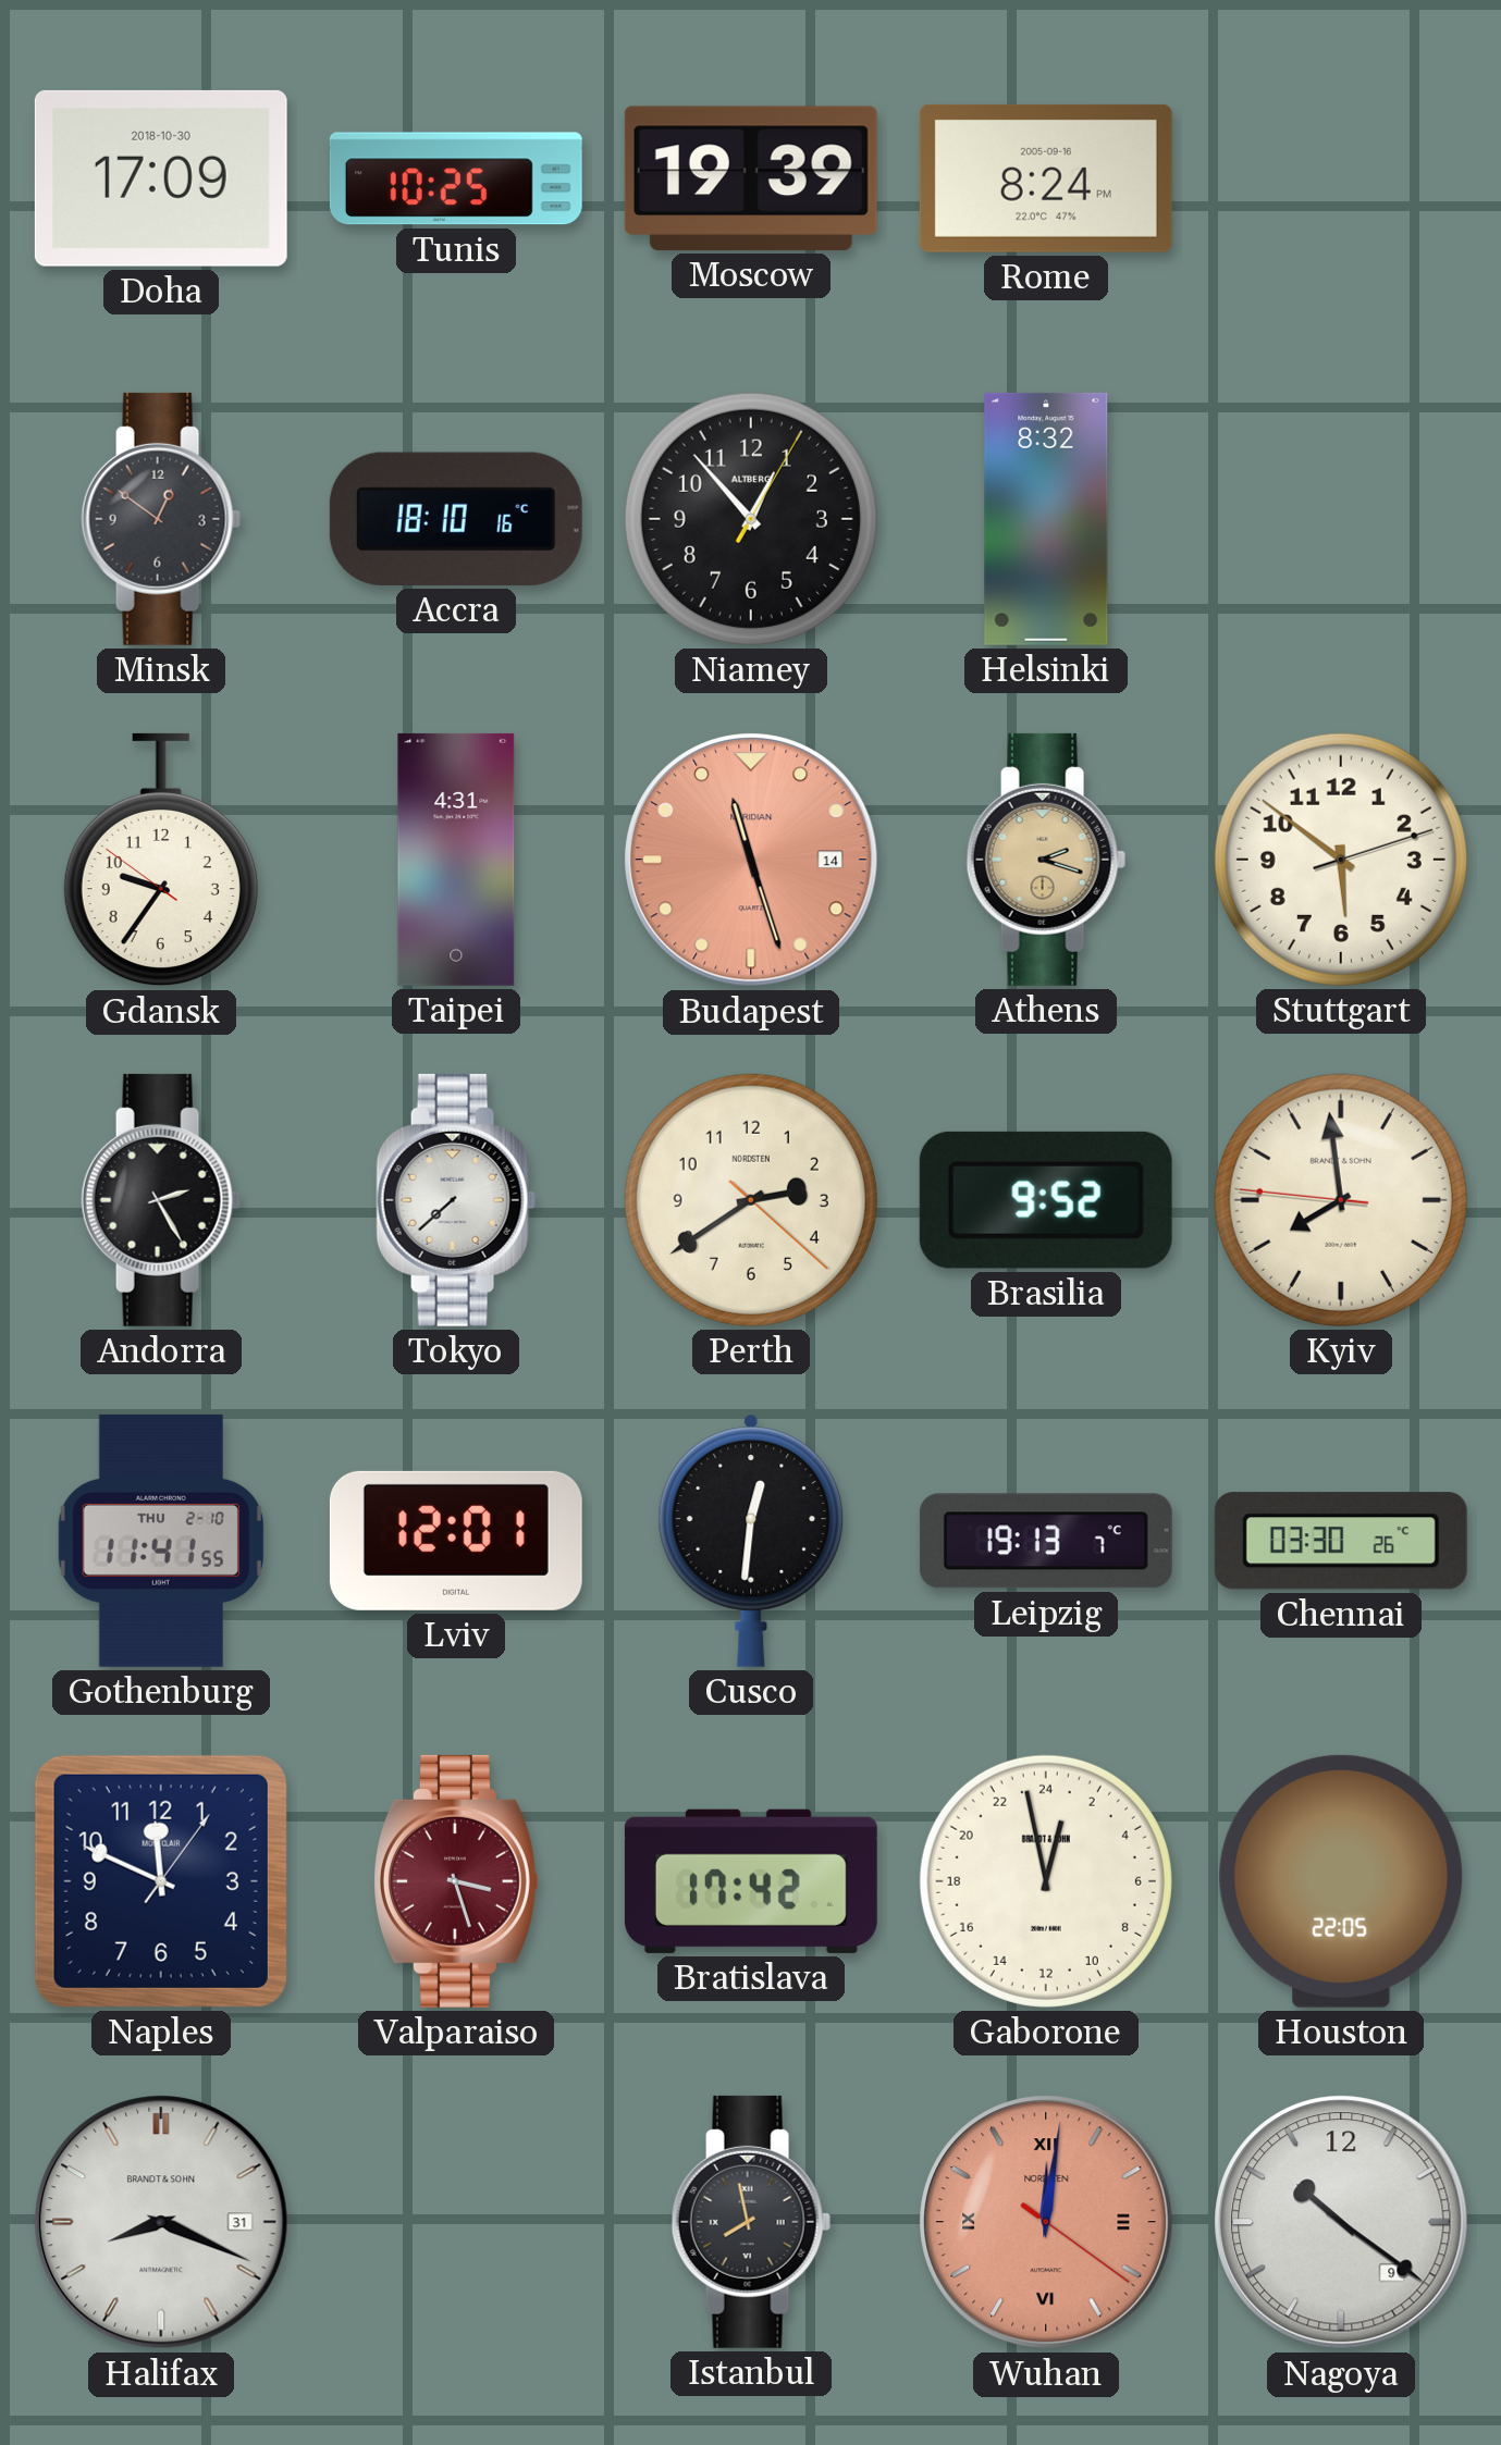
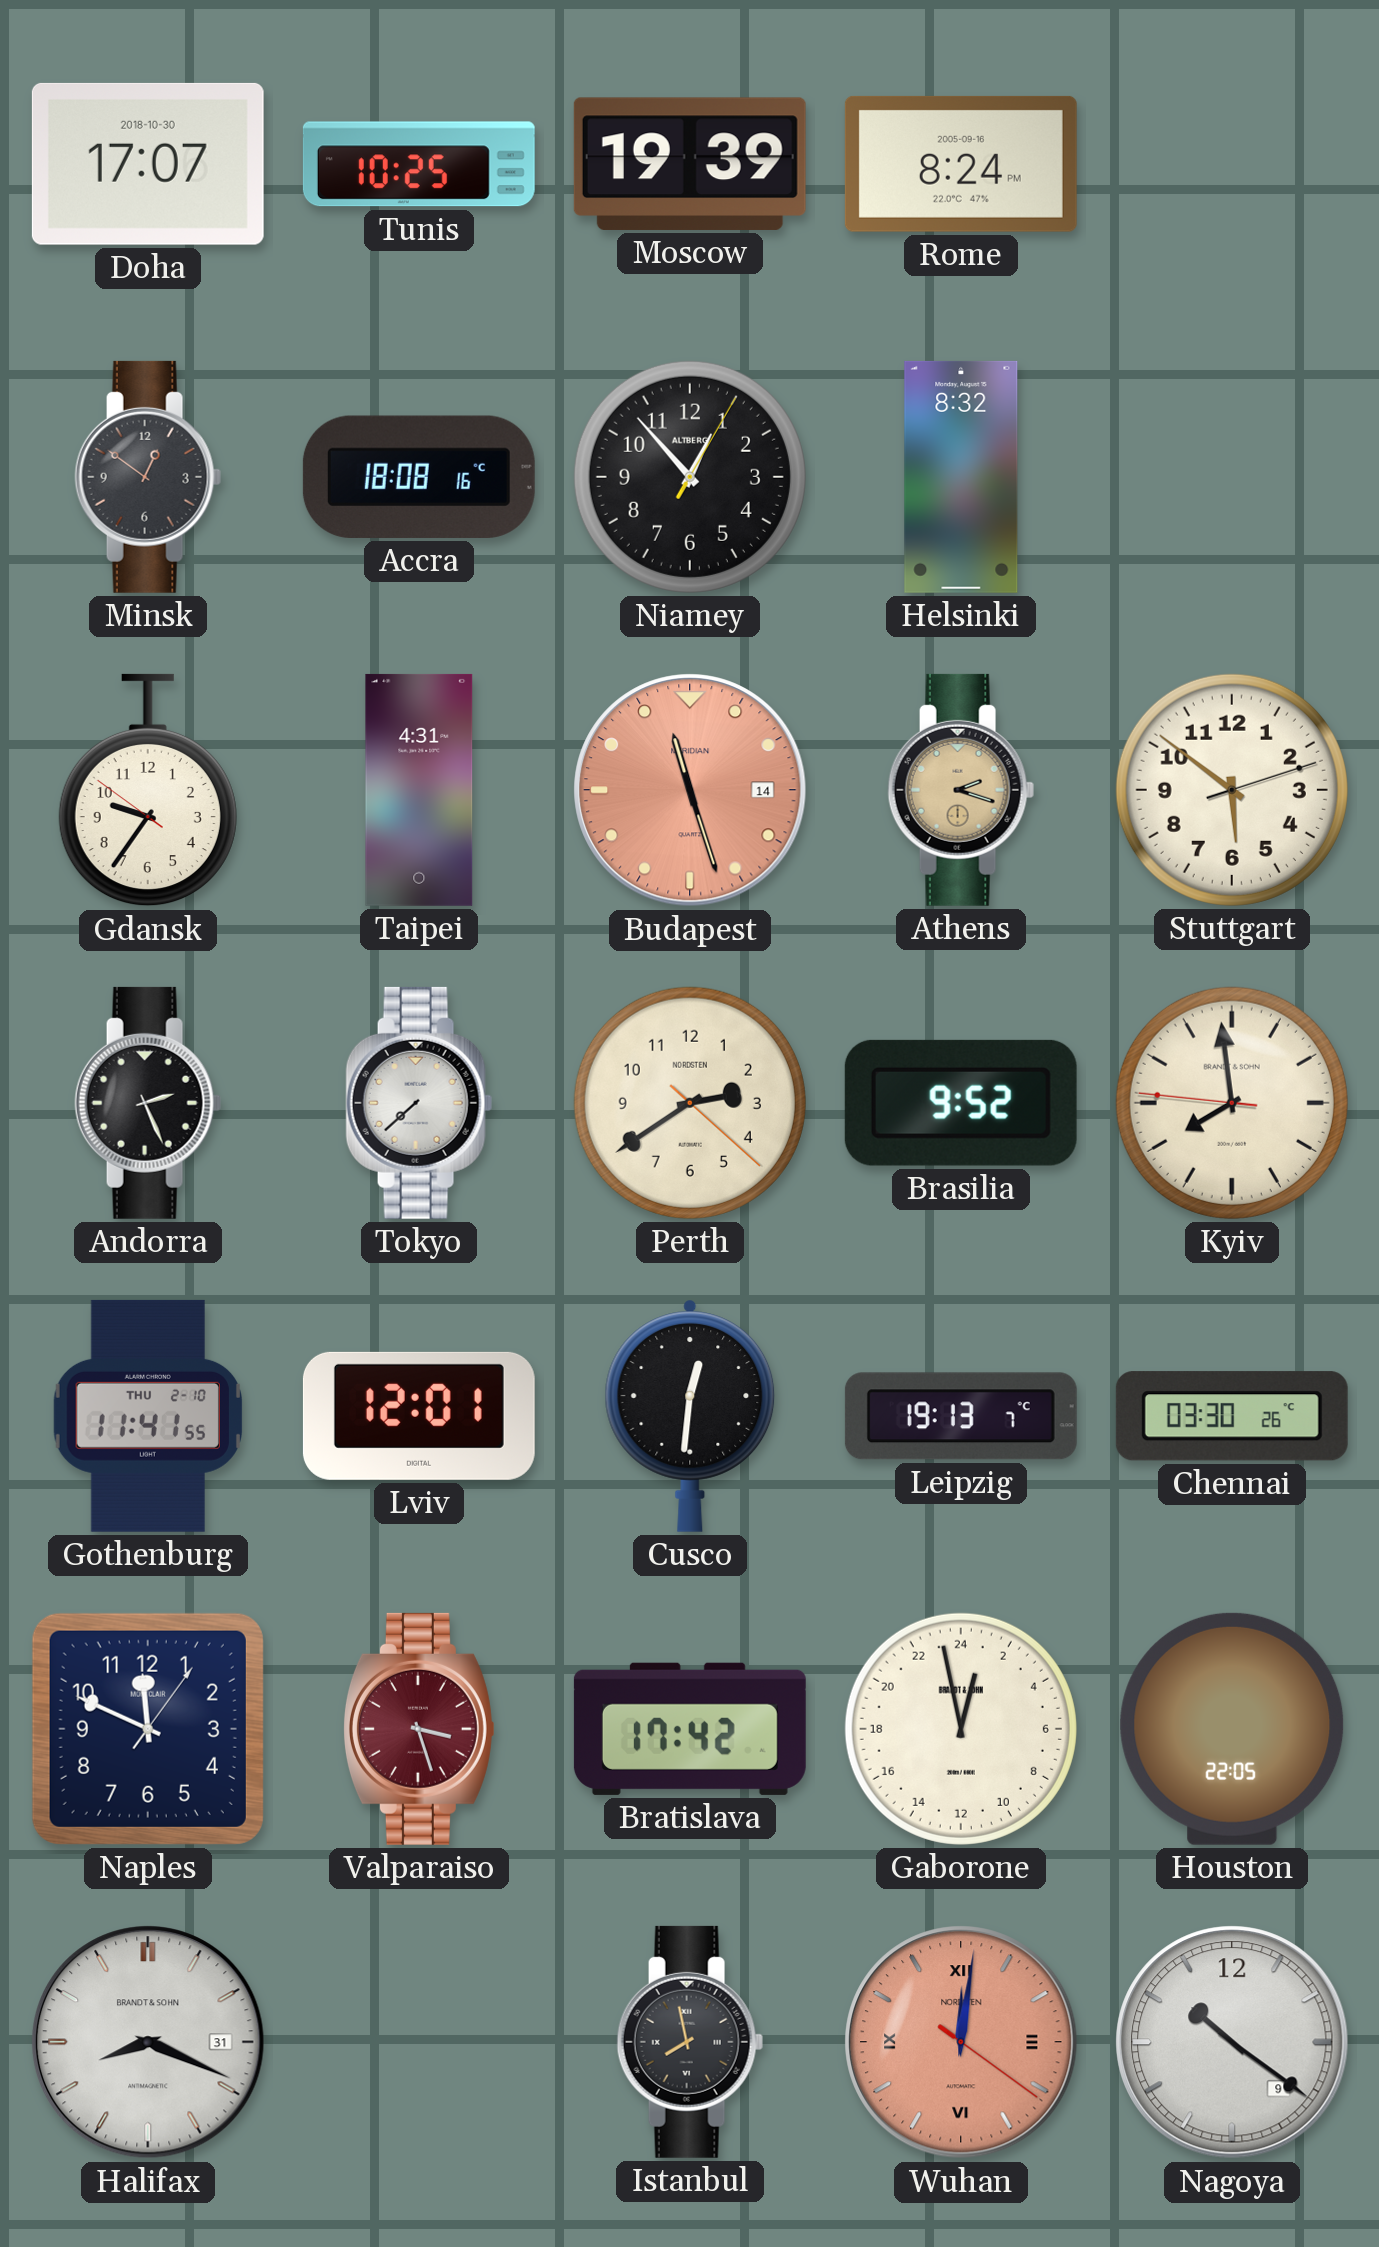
Doha: 17:09 -> 17:07
Accra: 18:10 -> 18:08
Andorra: 2:25 -> 2:26
